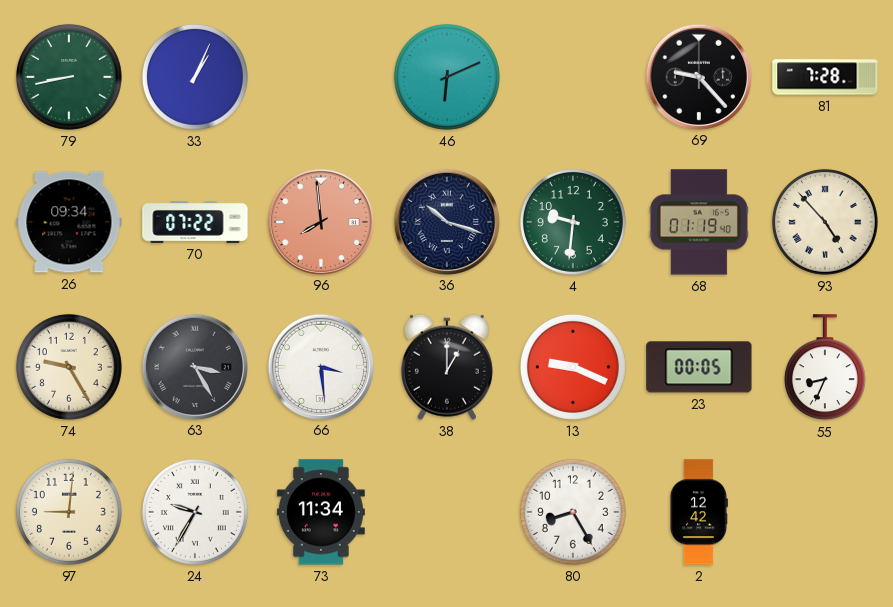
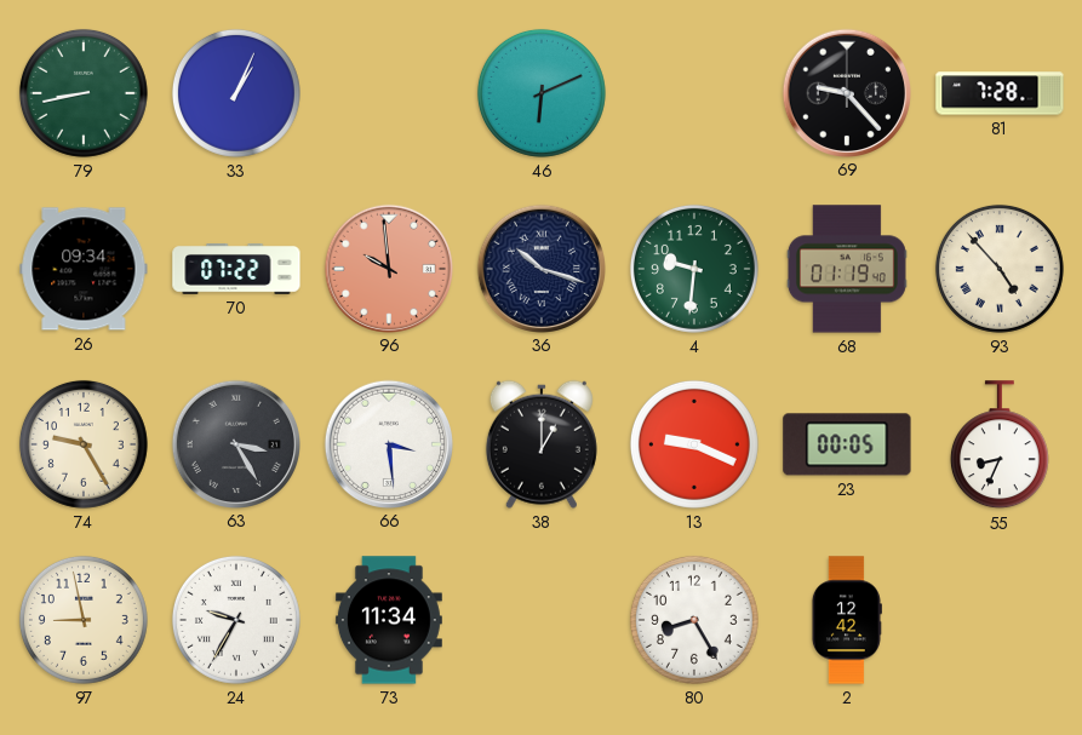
96: 7:59 -> 9:59
97: 9:01 -> 8:58
